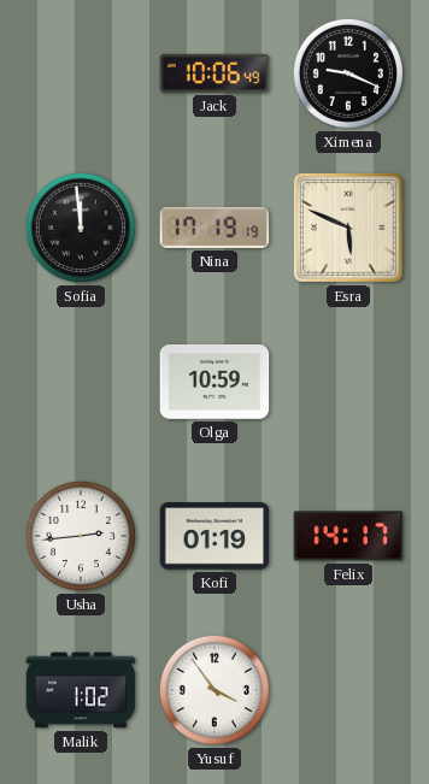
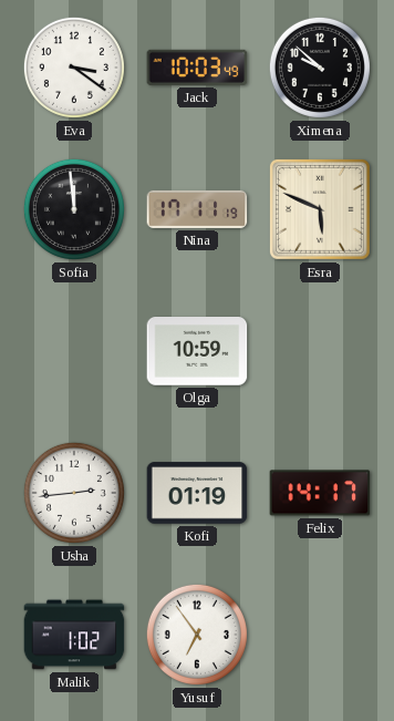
Eva: none -> 3:21
Jack: 10:06 -> 10:03
Ximena: 9:19 -> 9:52
Nina: 17:19 -> 17:11
Yusuf: 3:54 -> 6:54
